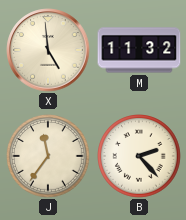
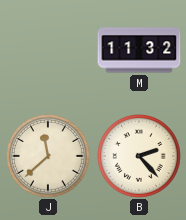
X: 4:59 -> none
J: 11:36 -> 11:38
